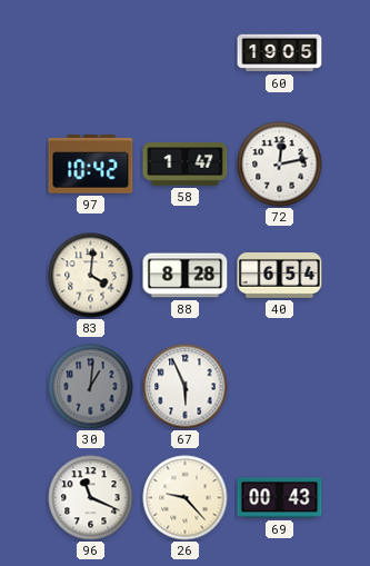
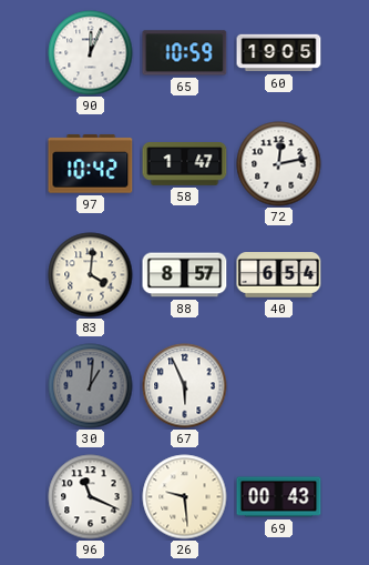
90: none -> 12:04
65: none -> 10:59
88: 8:28 -> 8:57
26: 9:23 -> 9:29
